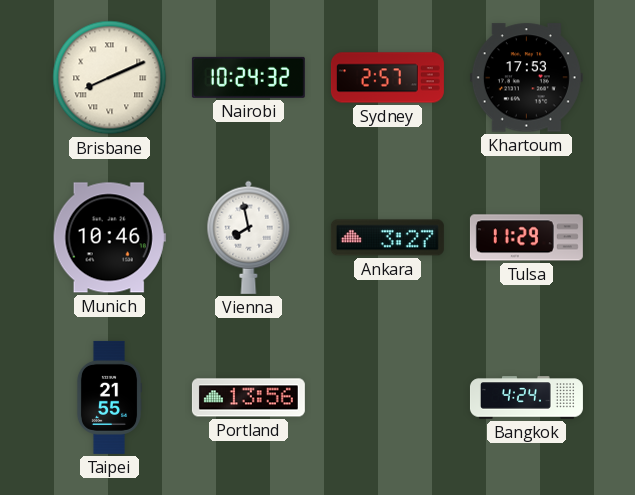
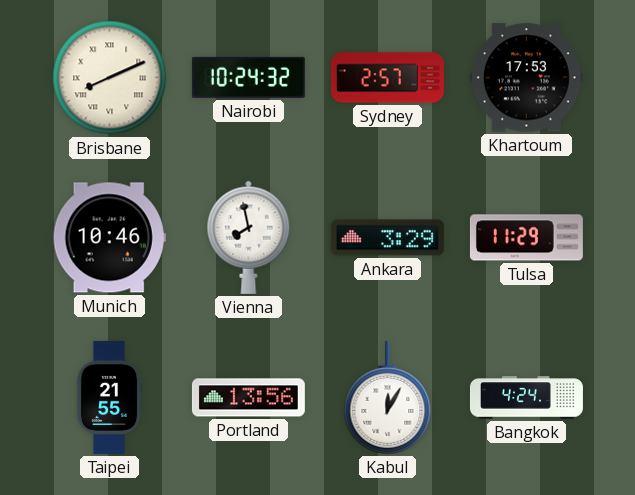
Ankara: 3:27 -> 3:29
Kabul: none -> 12:05
